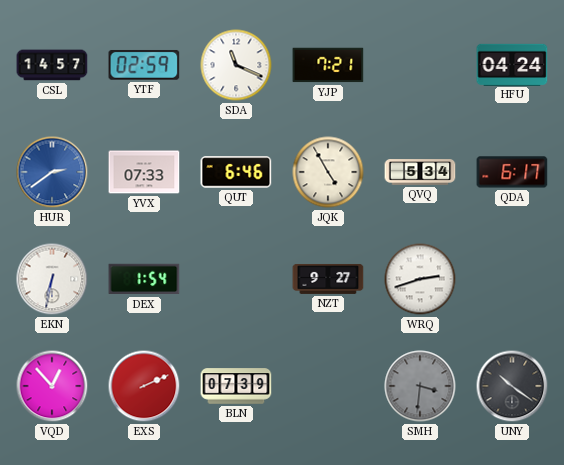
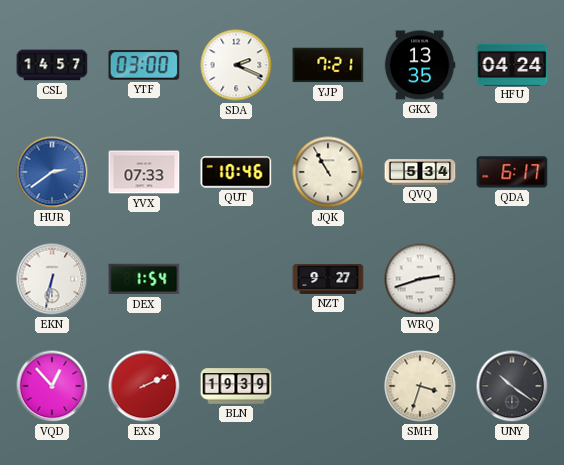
YTF: 02:59 -> 03:00
SDA: 11:19 -> 2:19
GKX: none -> 13:35
QUT: 6:46 -> 10:46
JQK: 4:55 -> 10:55
BLN: 07:39 -> 19:39
SMH: 3:31 -> 3:33
SMH dial: grey -> cream
